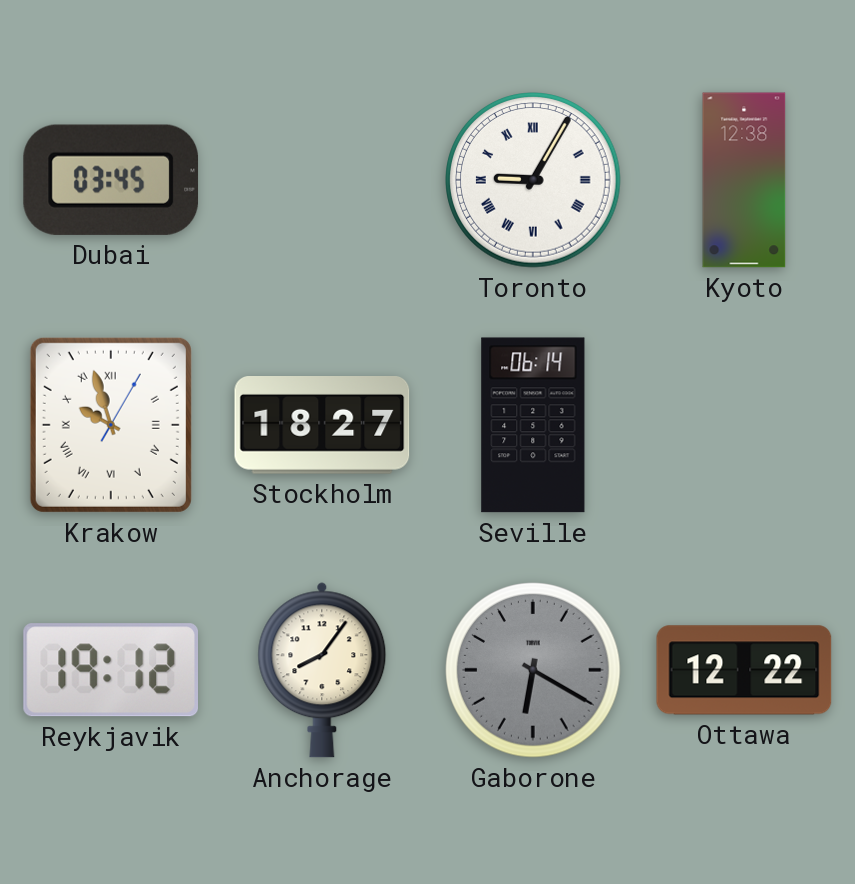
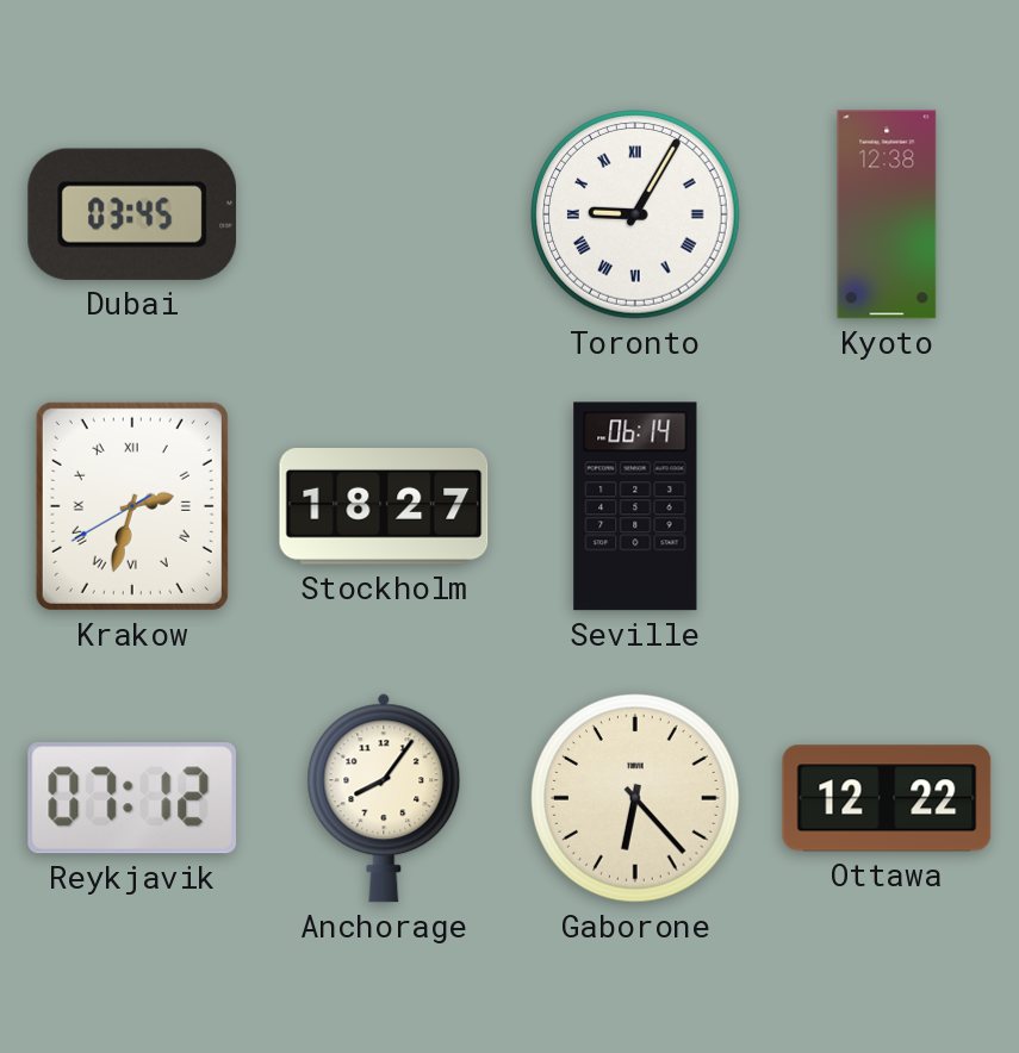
Krakow: 9:57 -> 2:32
Reykjavik: 19:12 -> 07:12
Gaborone: 6:20 -> 6:23
Gaborone dial: grey -> cream
